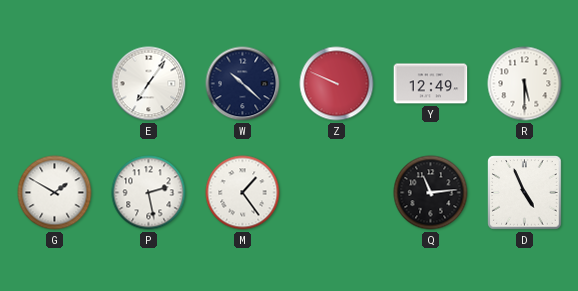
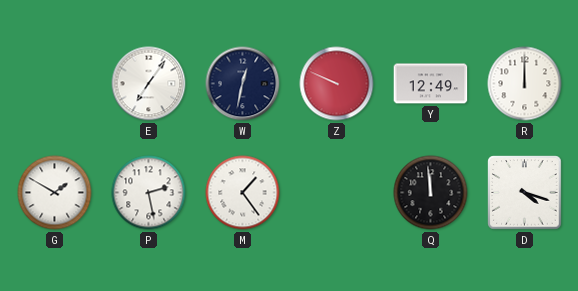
W: 10:22 -> 12:32
R: 5:30 -> 12:00
Q: 11:14 -> 11:59
D: 4:56 -> 4:18
